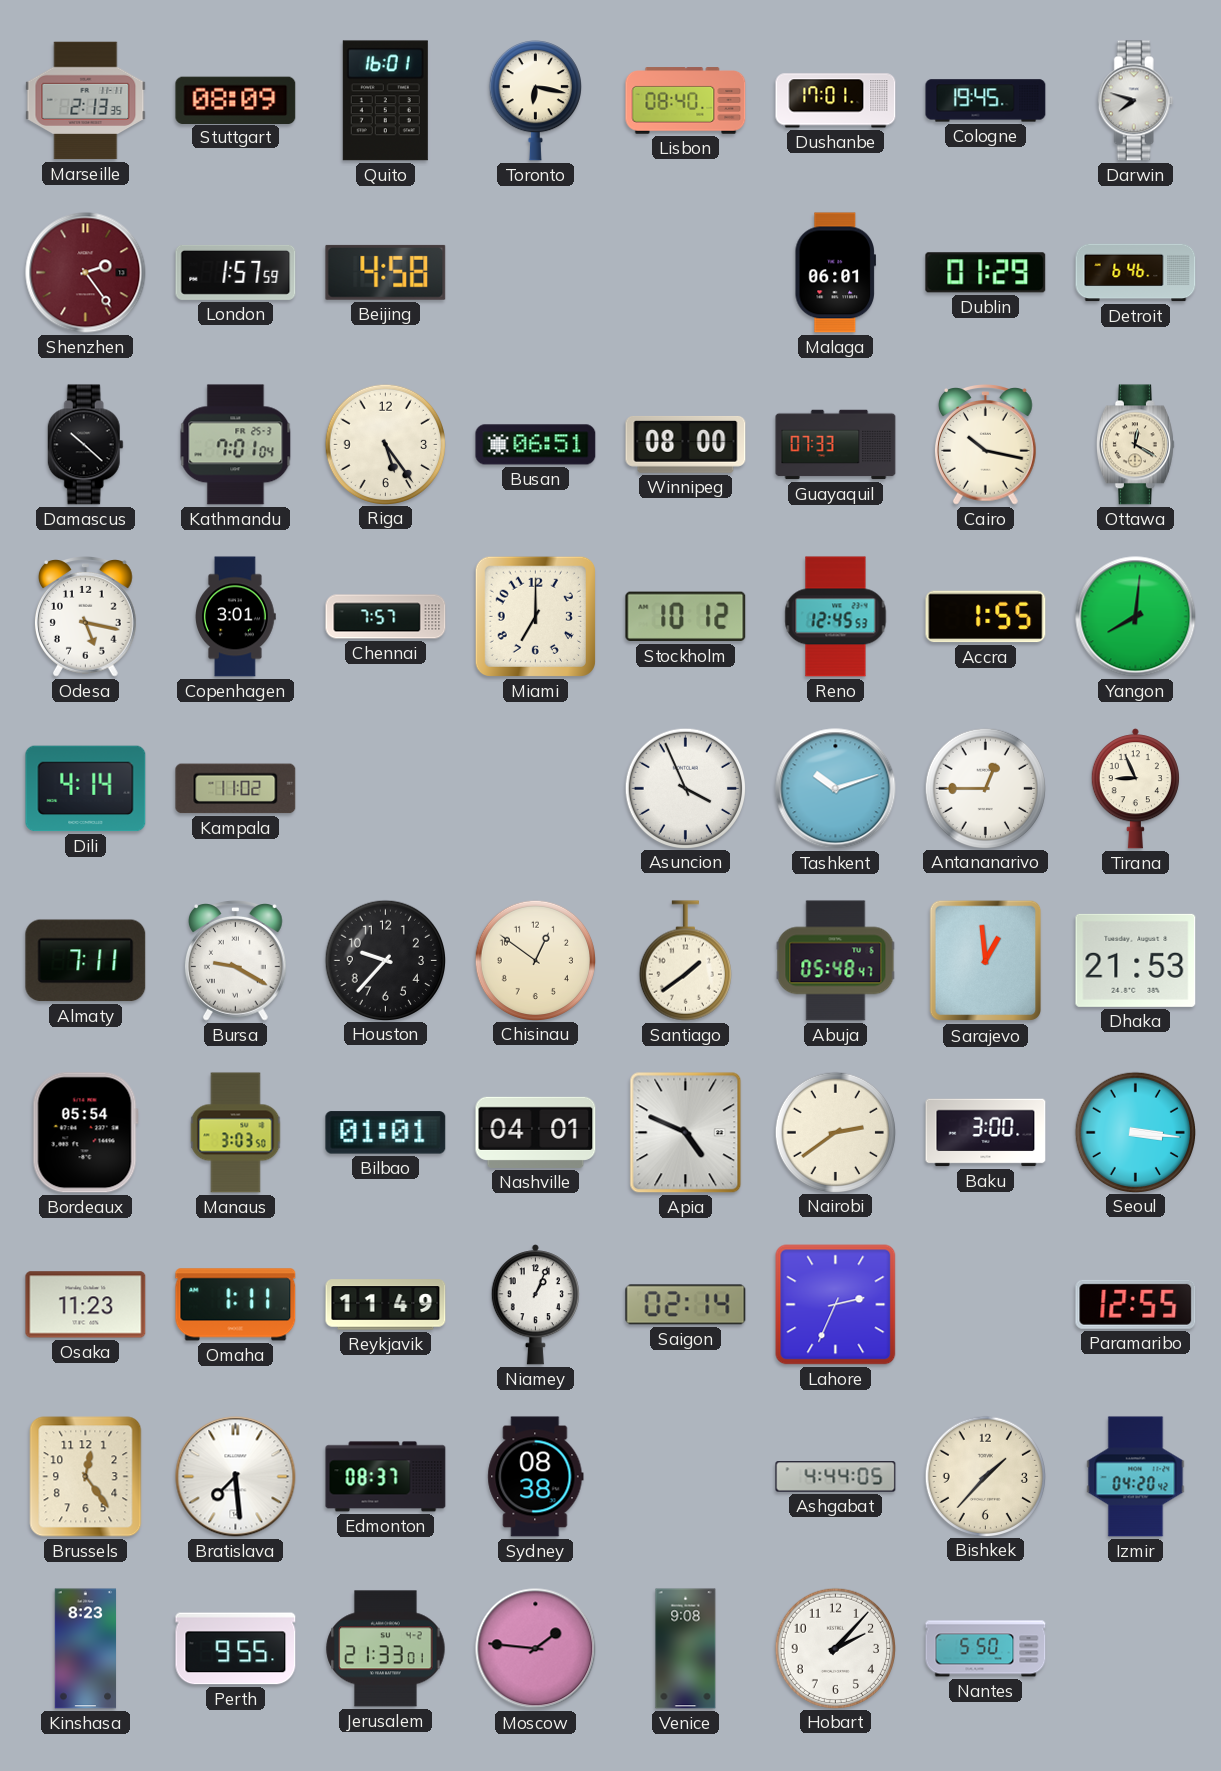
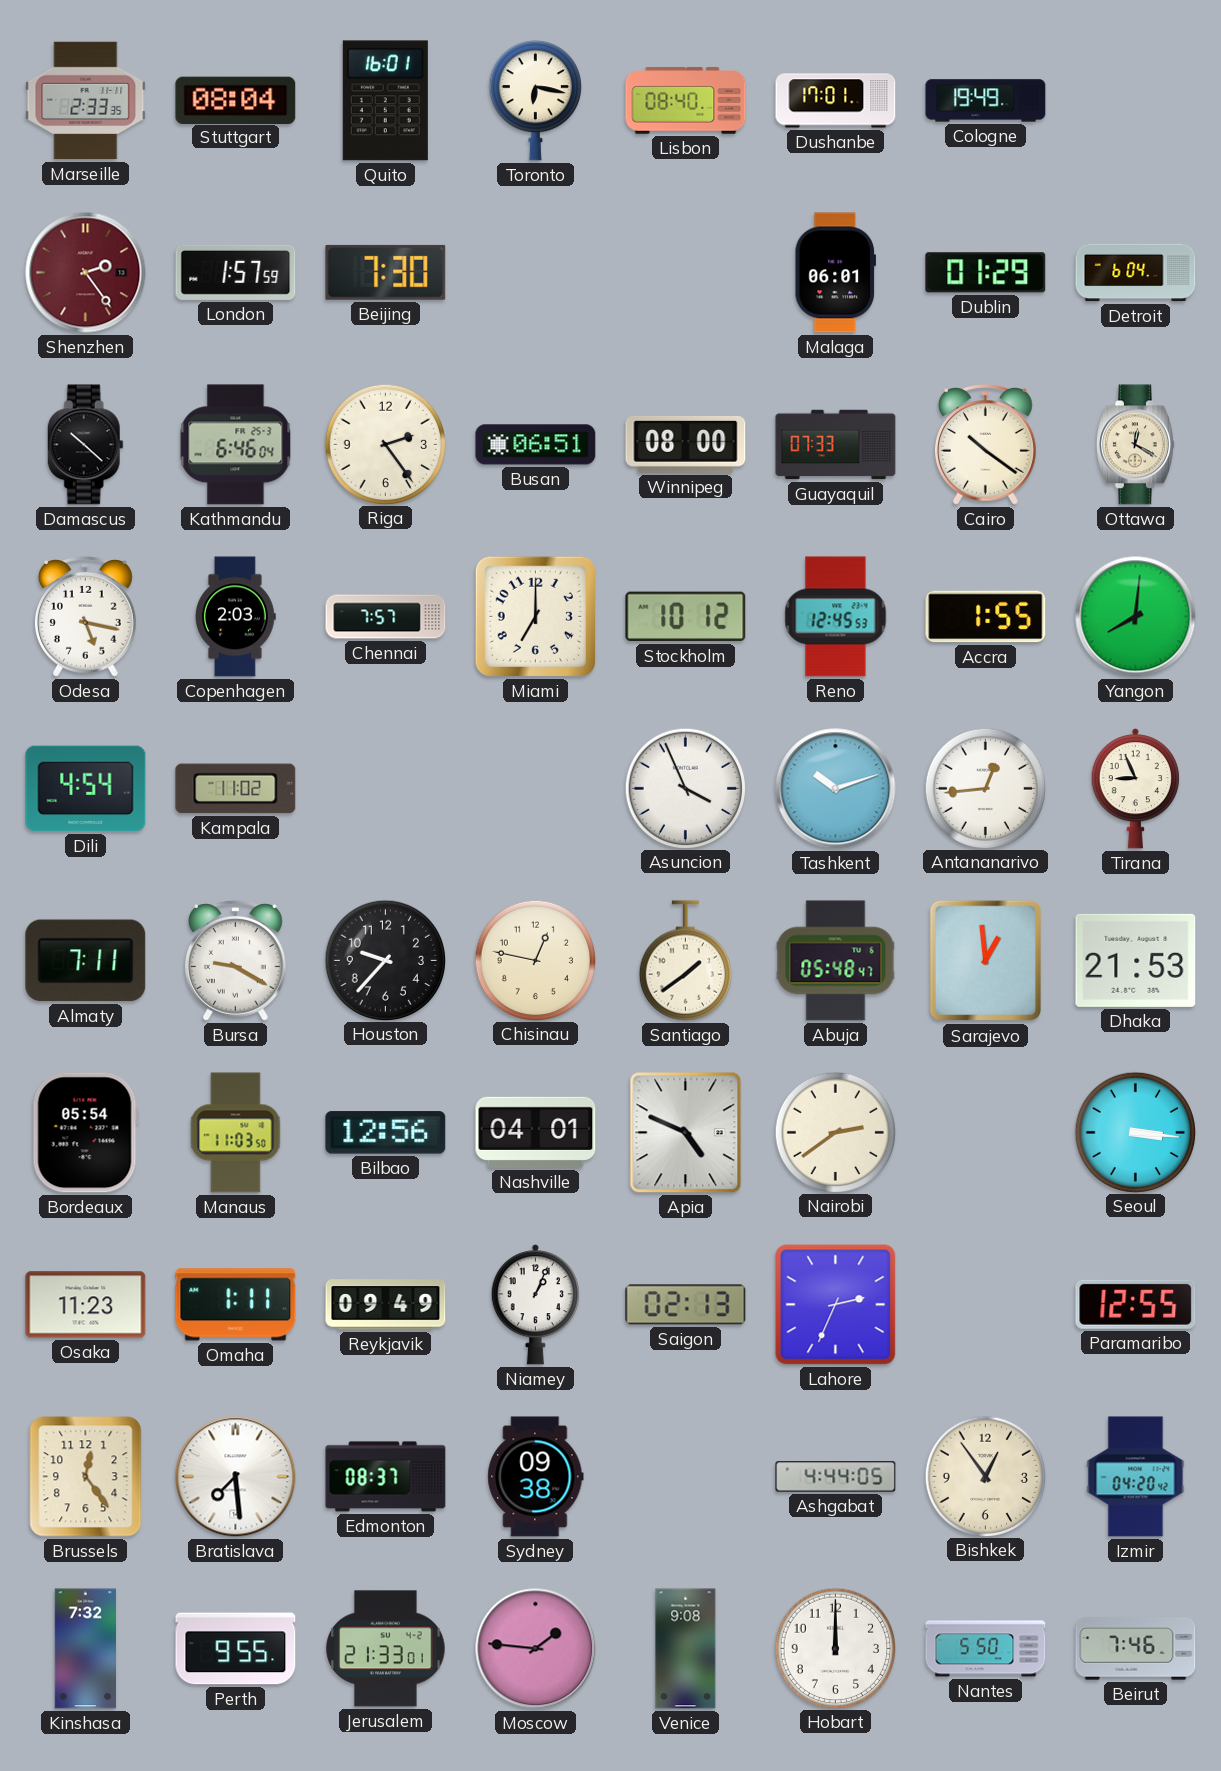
Marseille: 2:13 -> 2:33
Stuttgart: 08:09 -> 08:04
Cologne: 19:45 -> 19:49
Darwin: 7:48 -> none
Beijing: 4:58 -> 7:30
Detroit: 6:46 -> 6:04
Kathmandu: 7:01 -> 6:46
Riga: 5:24 -> 2:24
Cairo: 10:17 -> 10:21
Copenhagen: 3:01 -> 2:03
Dili: 4:14 -> 4:54
Antananarivo: 12:45 -> 12:44
Chisinau: 12:51 -> 12:47
Manaus: 3:03 -> 11:03
Bilbao: 01:01 -> 12:56
Baku: 3:00 -> none
Reykjavik: 11:49 -> 09:49
Saigon: 02:14 -> 02:13
Sydney: 08:38 -> 09:38
Bishkek: 1:37 -> 12:54
Kinshasa: 8:23 -> 7:32
Hobart: 2:07 -> 12:00
Beirut: none -> 7:46
